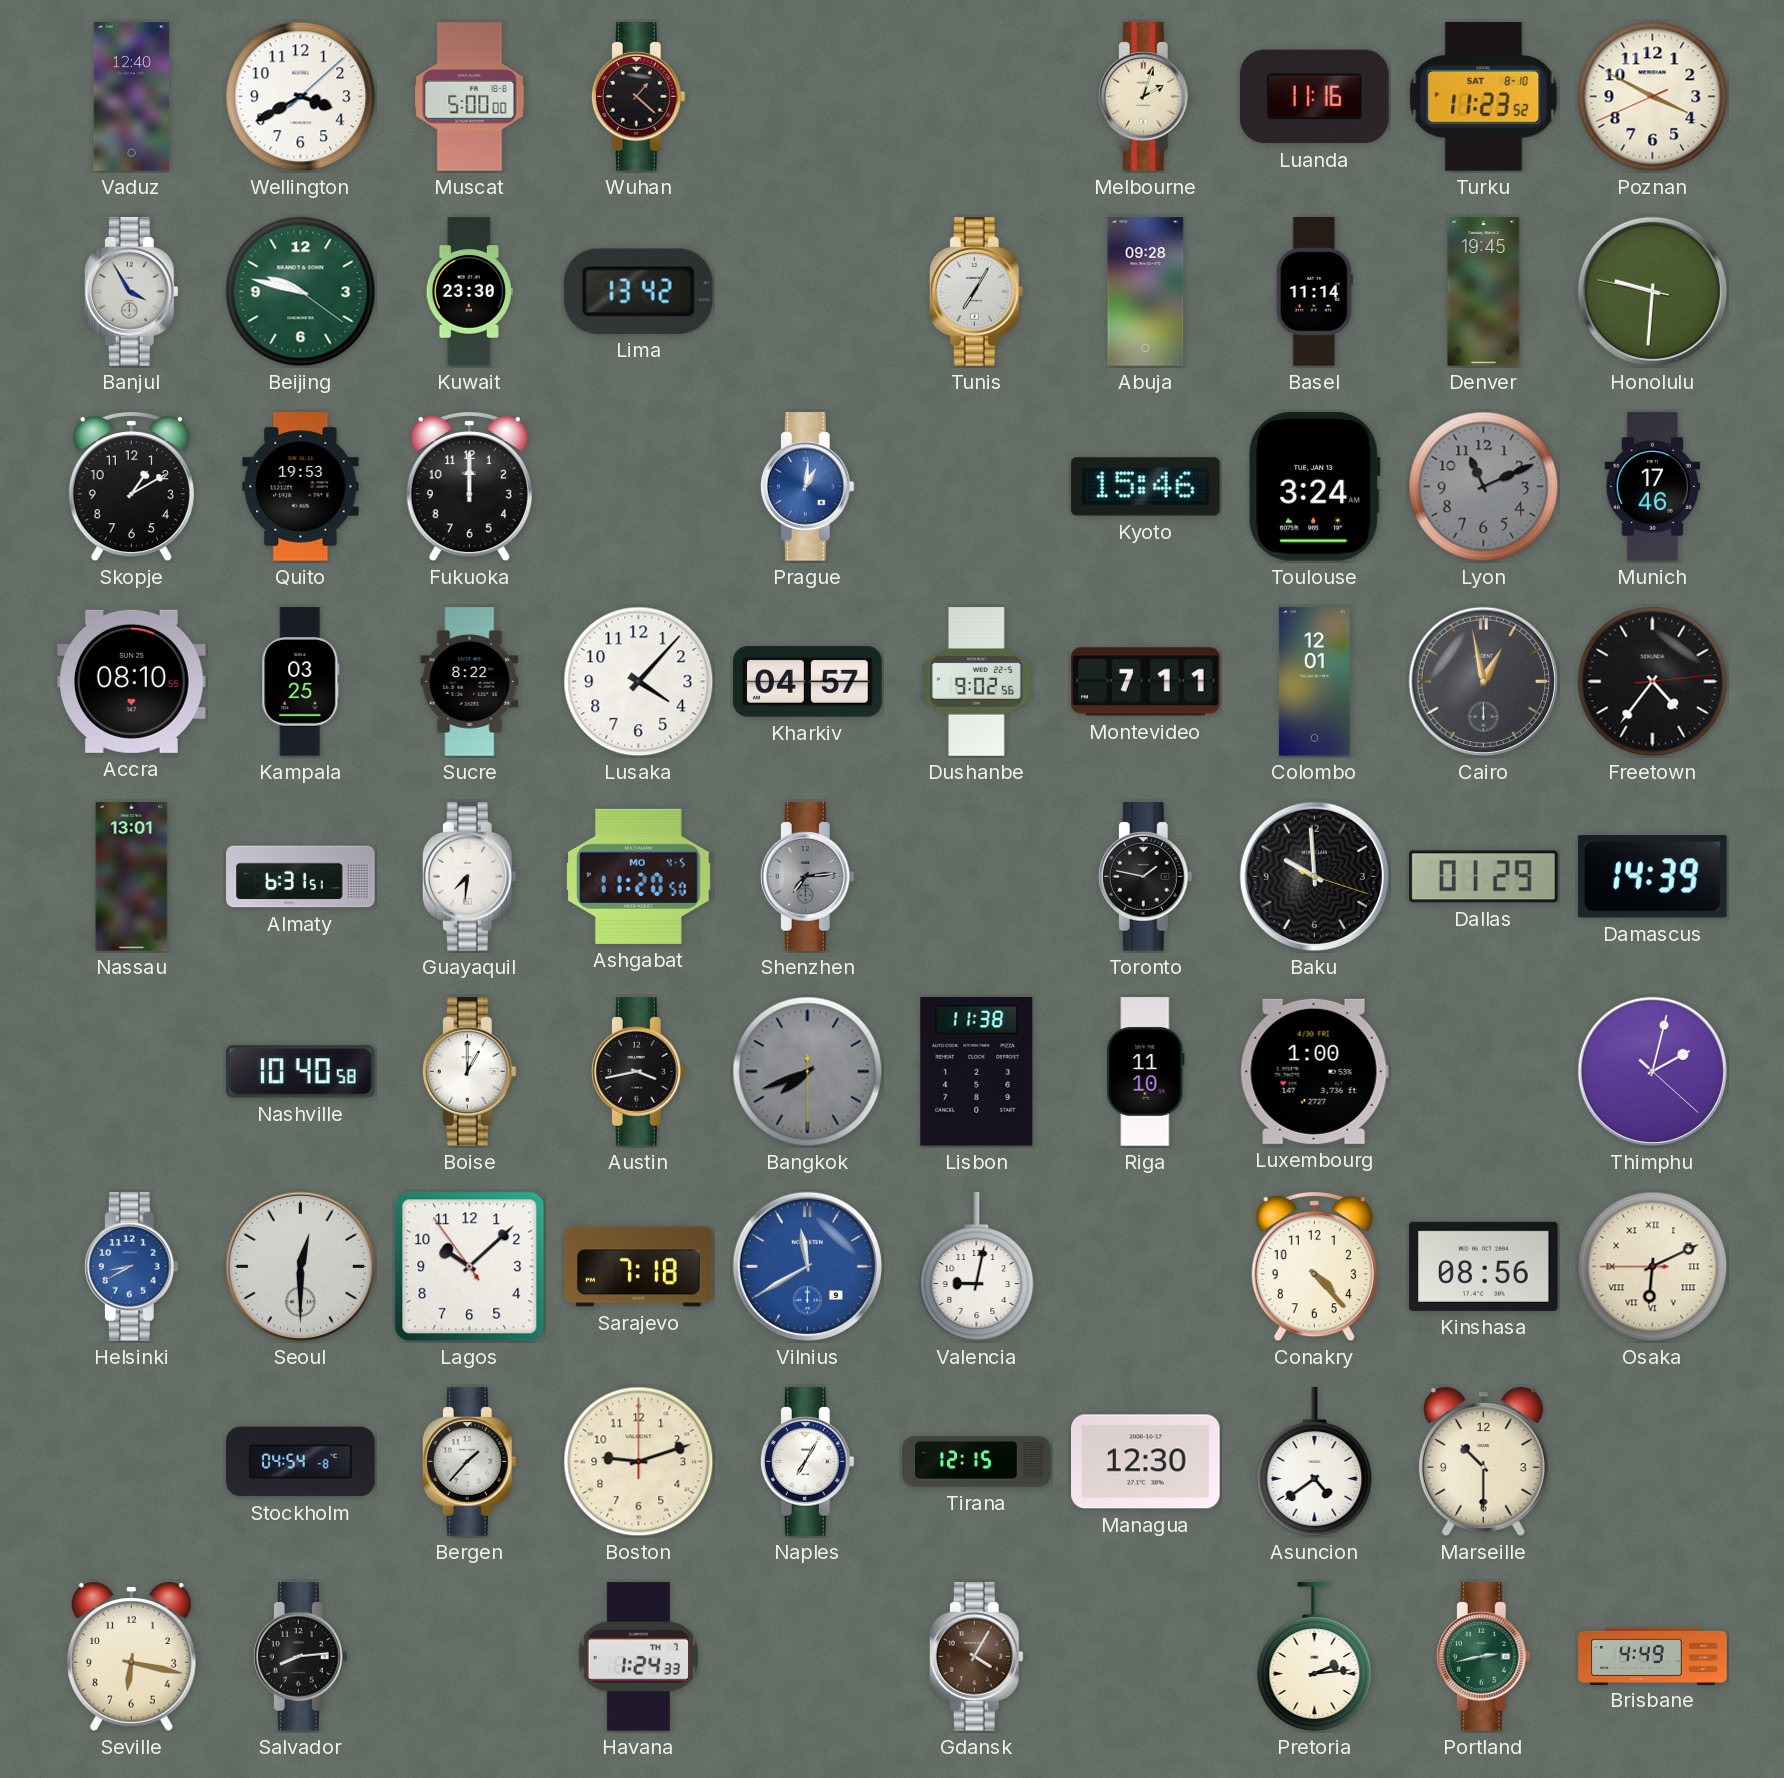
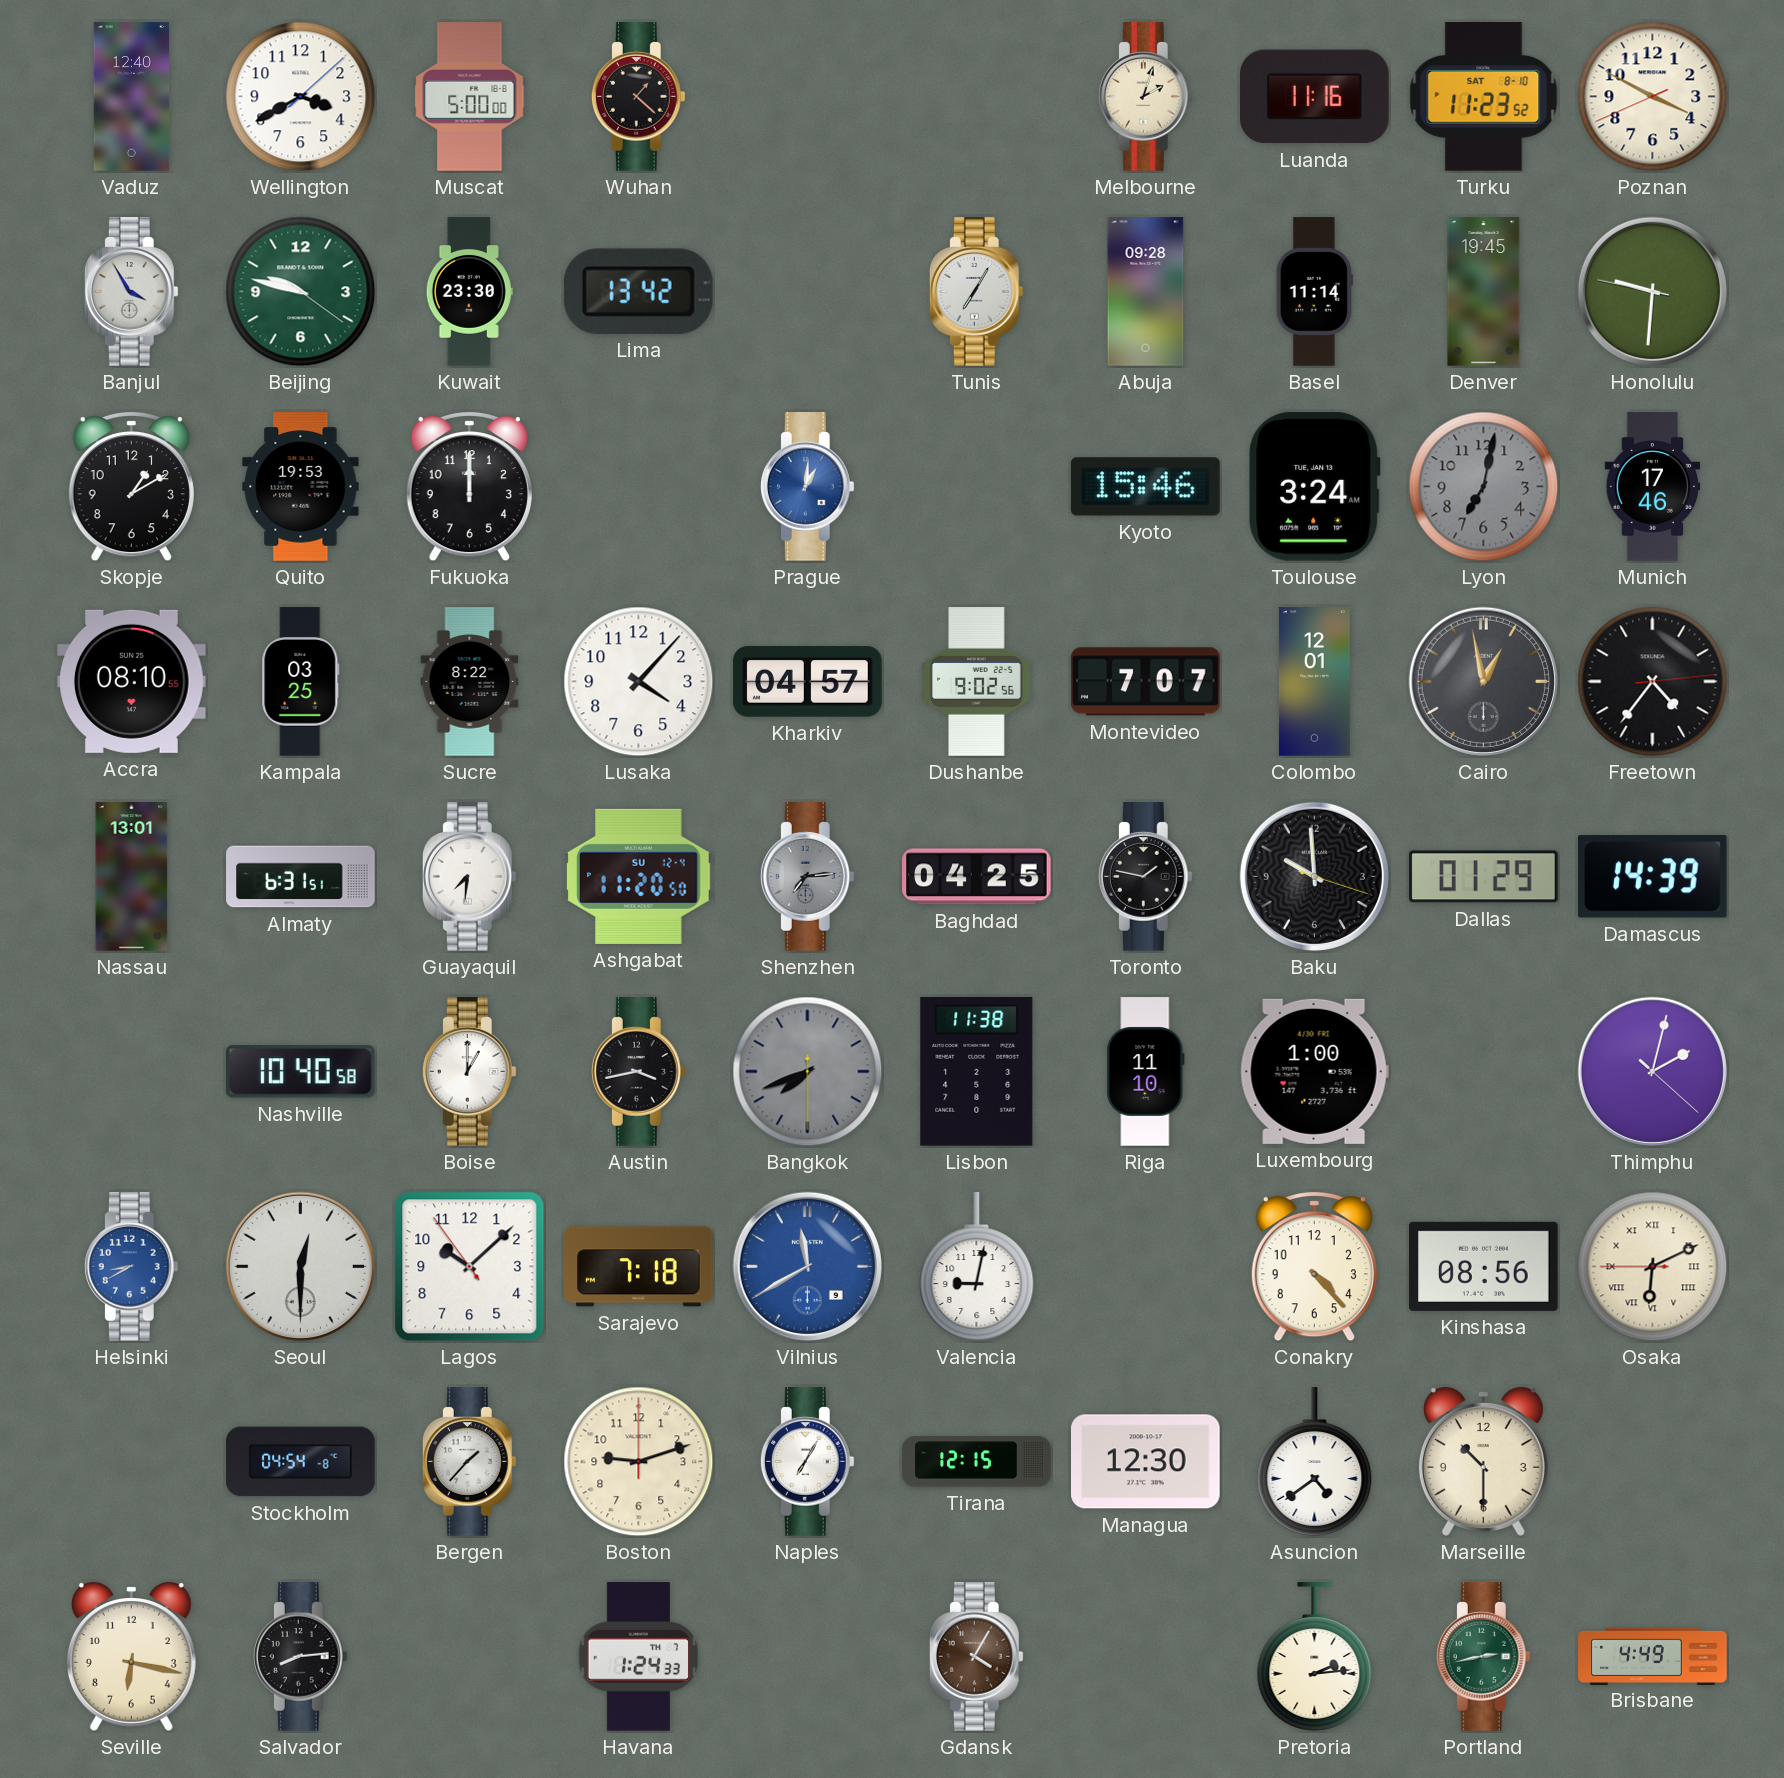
Lyon: 11:11 -> 7:02
Montevideo: 7:11 -> 7:07
Ashgabat date: MO 4-5 -> SU 12-4
Baghdad: none -> 04:25
